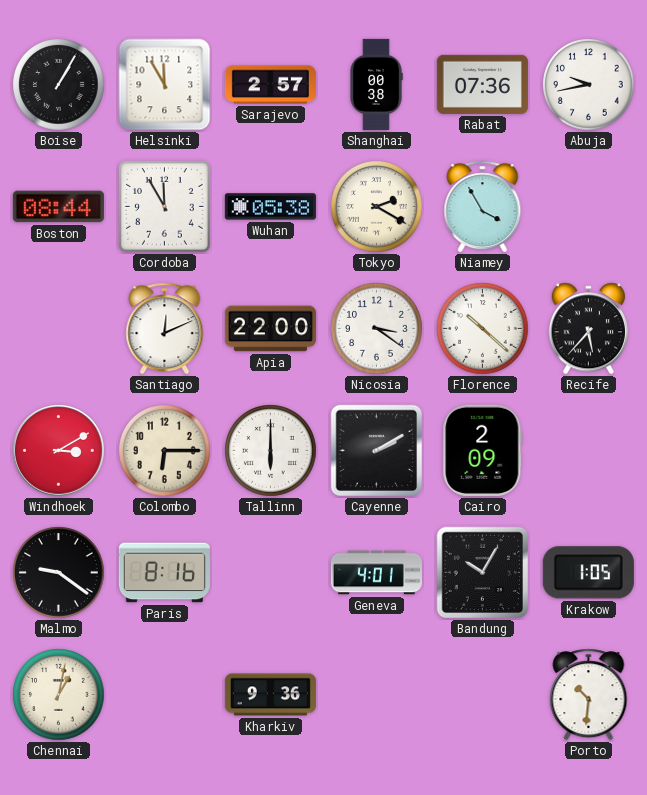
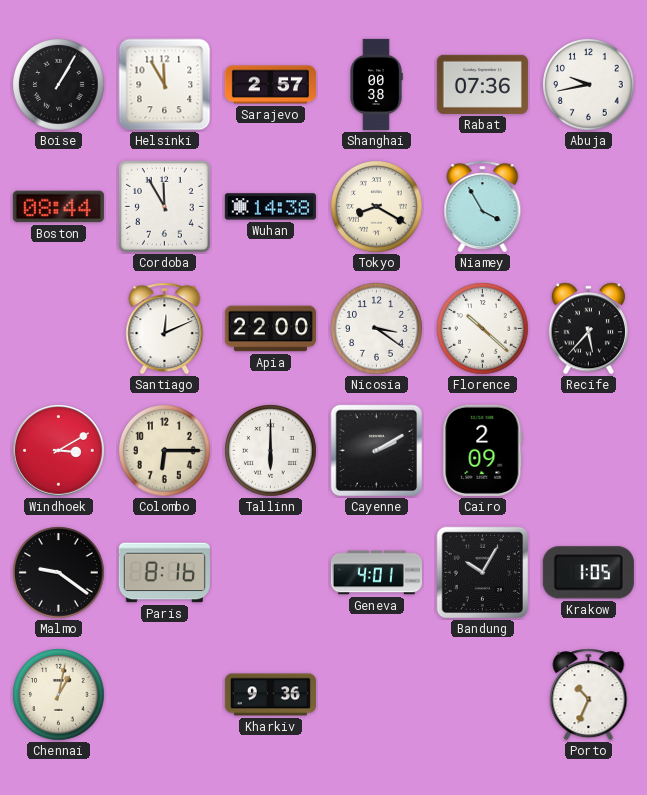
Wuhan: 05:38 -> 14:38
Tokyo: 2:20 -> 8:20
Porto: 10:31 -> 10:34
